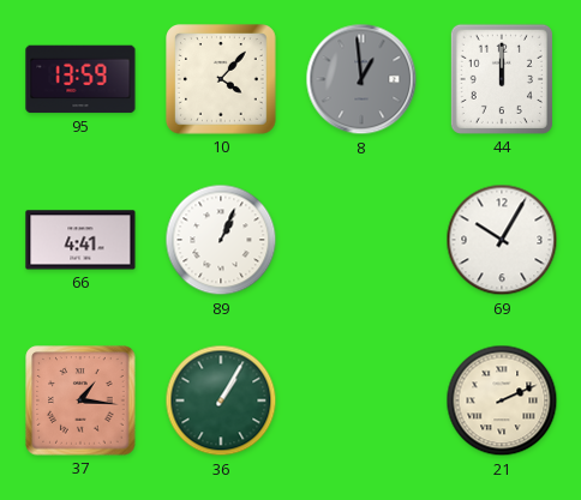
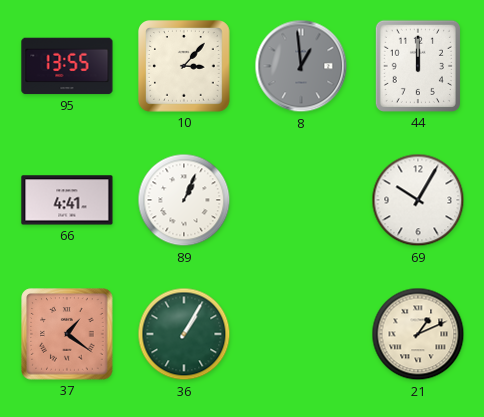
95: 13:59 -> 13:55
10: 4:07 -> 3:07
37: 1:16 -> 1:21
21: 2:11 -> 1:11
